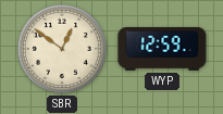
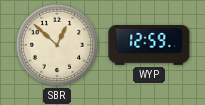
SBR: 12:51 -> 12:52
